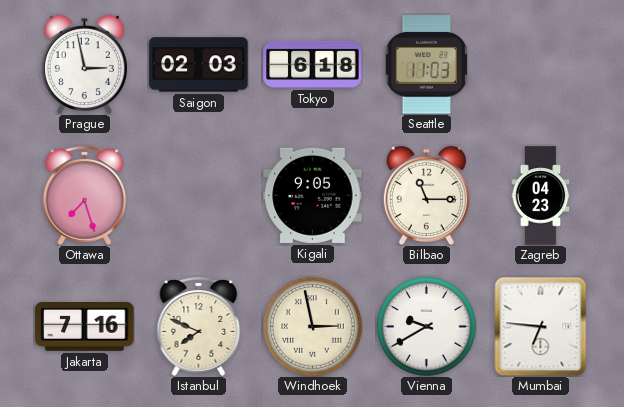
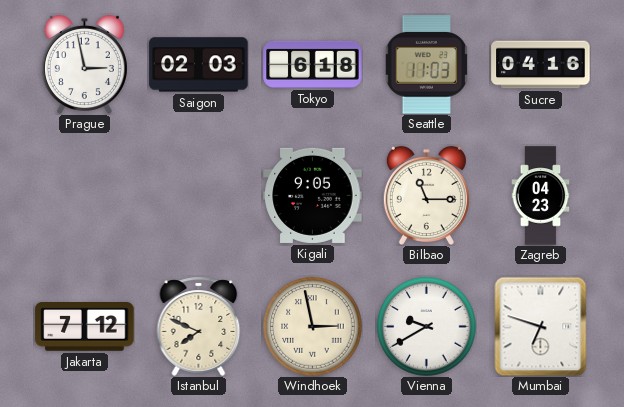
Sucre: none -> 04:16
Ottawa: 7:27 -> none
Jakarta: 7:16 -> 7:12
Mumbai: 6:46 -> 6:48
